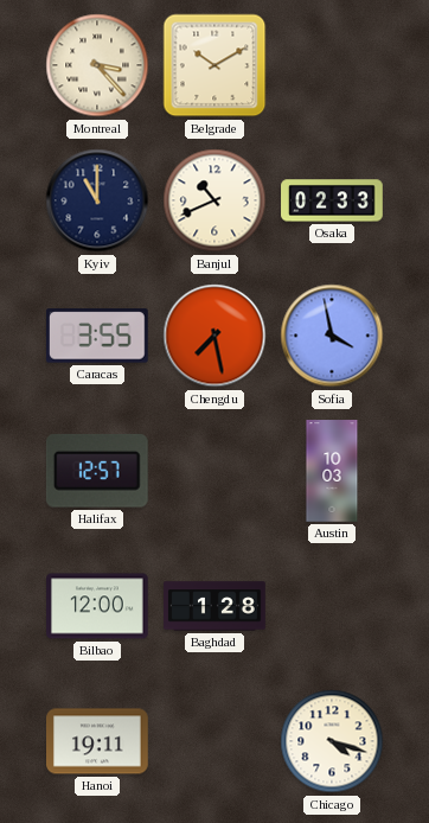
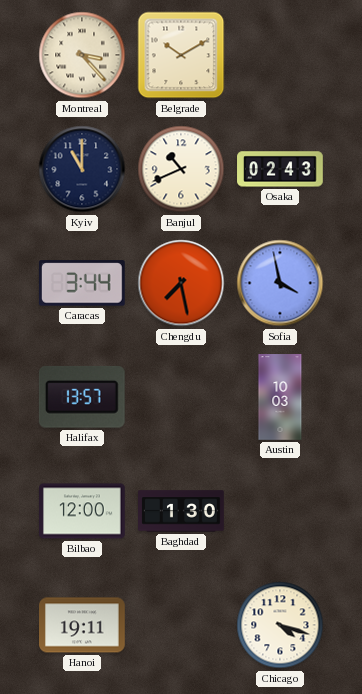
Osaka: 02:33 -> 02:43
Caracas: 3:55 -> 3:44
Halifax: 12:57 -> 13:57
Baghdad: 1:28 -> 1:30
